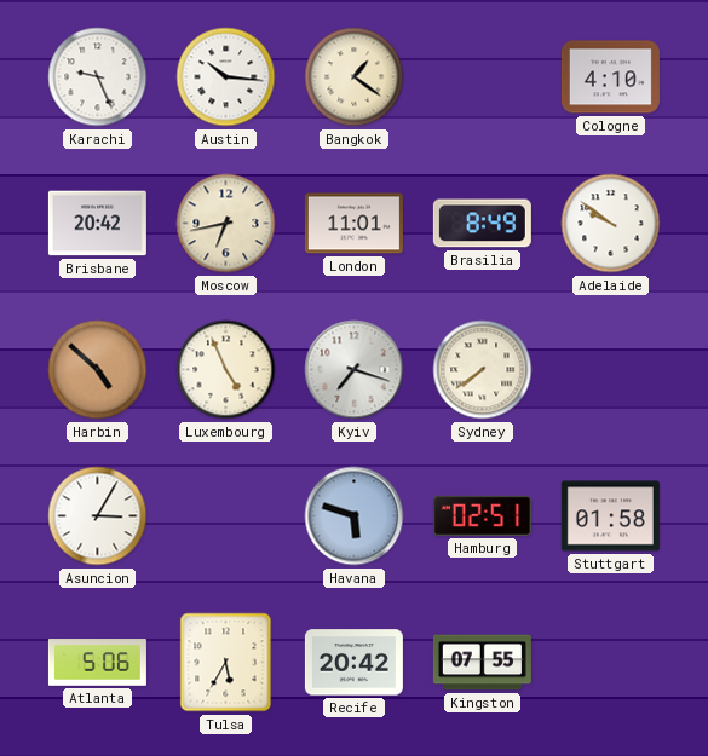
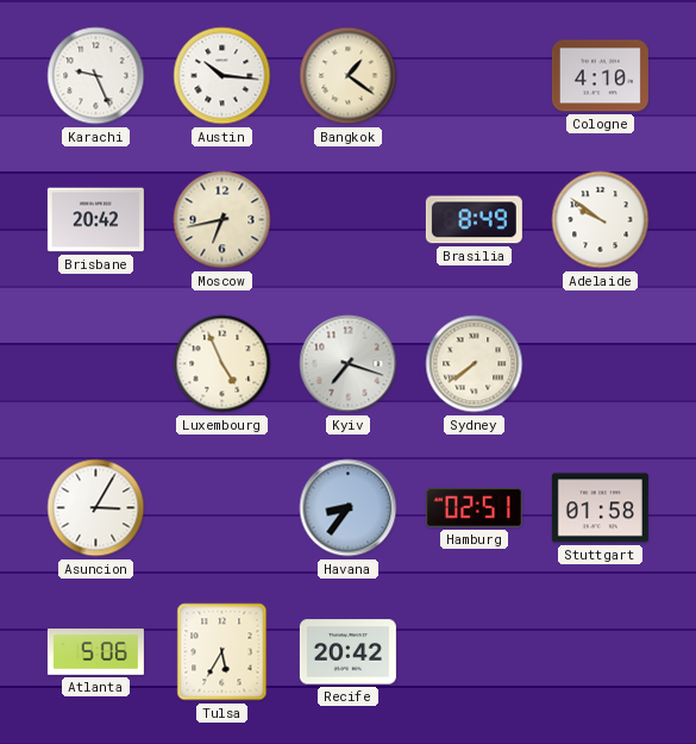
London: 11:01 -> none
Harbin: 4:52 -> none
Havana: 5:48 -> 8:36
Kingston: 07:55 -> none
